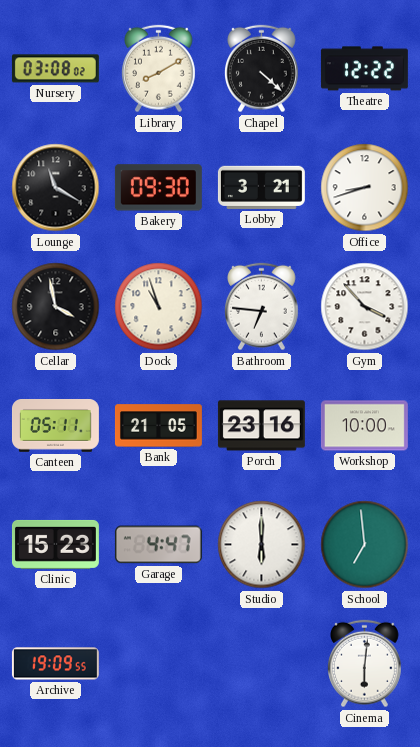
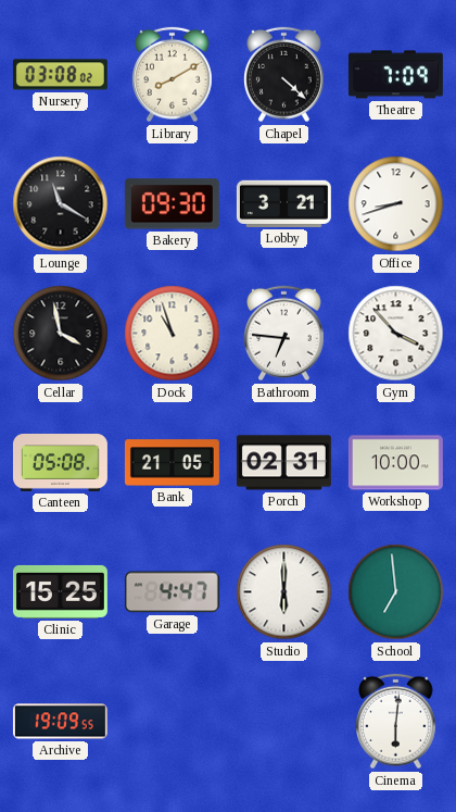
Theatre: 12:22 -> 7:09
Canteen: 05:11 -> 05:08
Porch: 23:16 -> 02:31
Clinic: 15:23 -> 15:25
